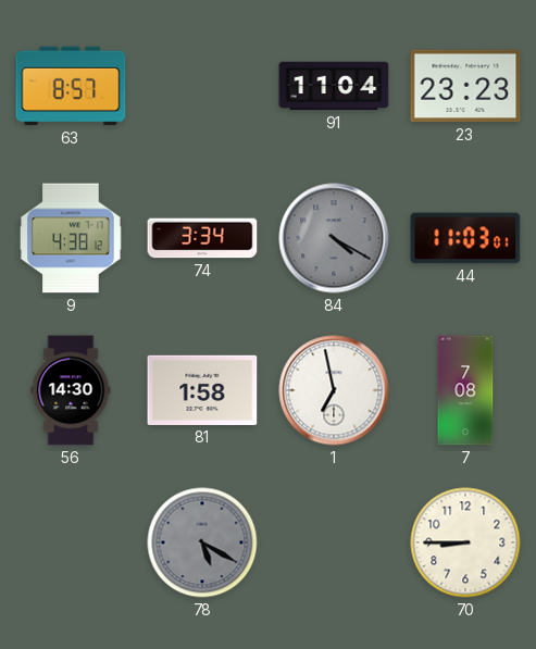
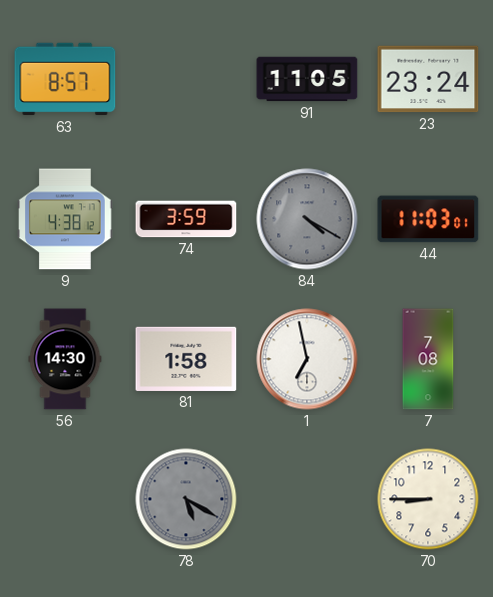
91: 11:04 -> 11:05
23: 23:23 -> 23:24
74: 3:34 -> 3:59
